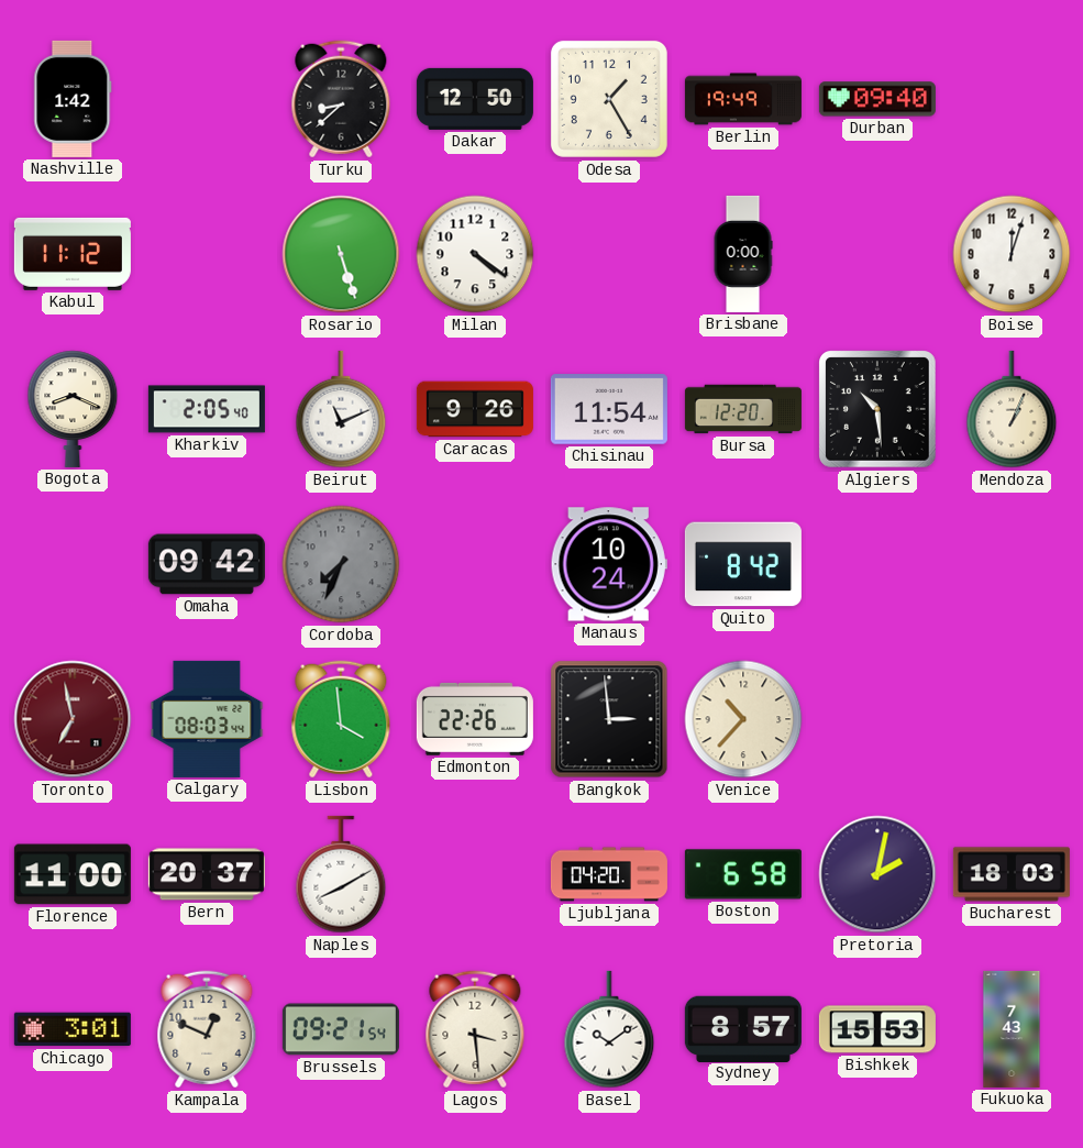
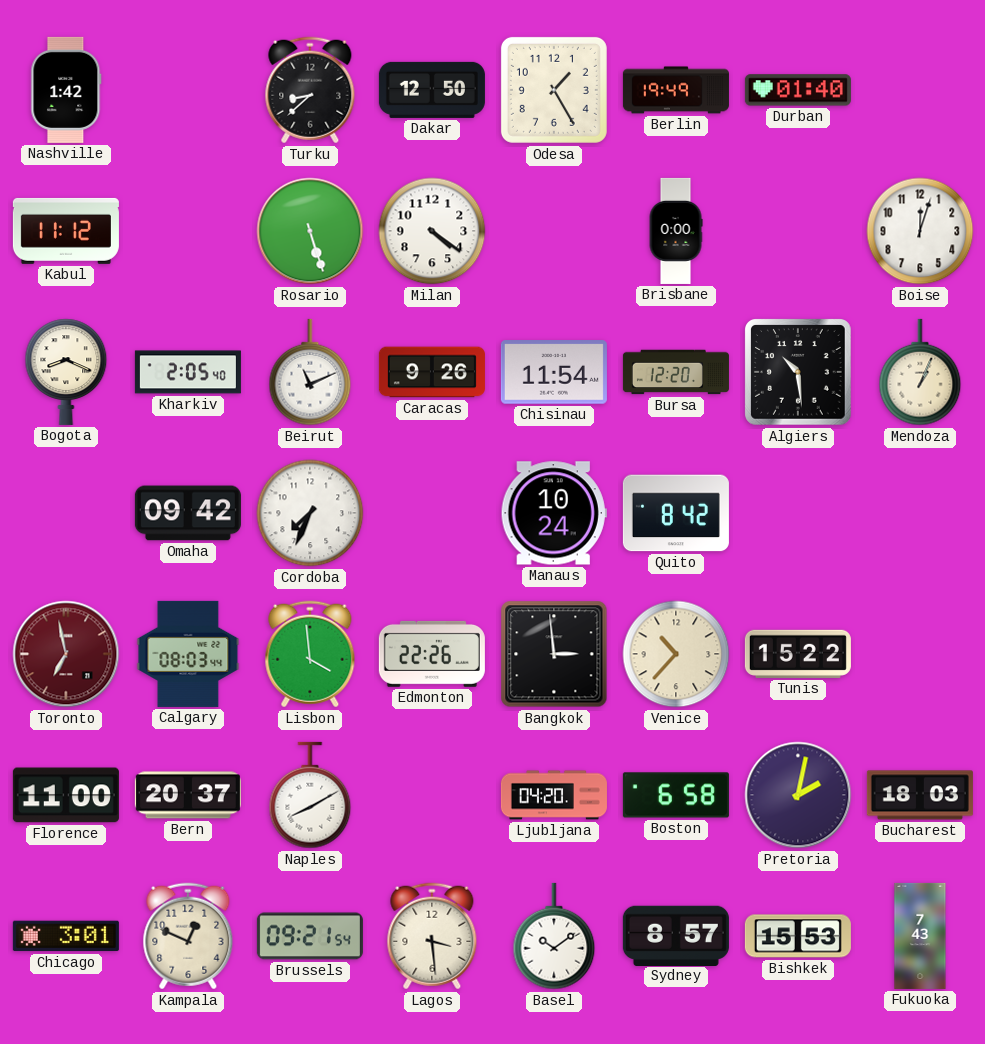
Durban: 09:40 -> 01:40
Cordoba dial: grey -> white
Tunis: none -> 15:22
